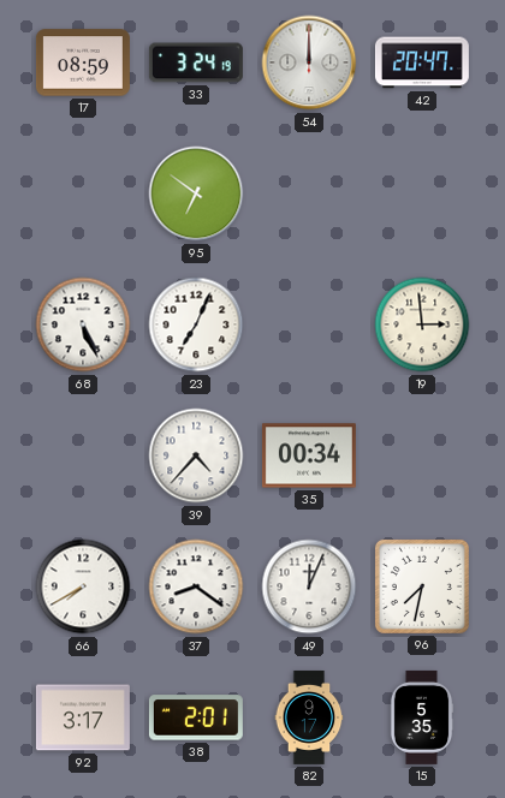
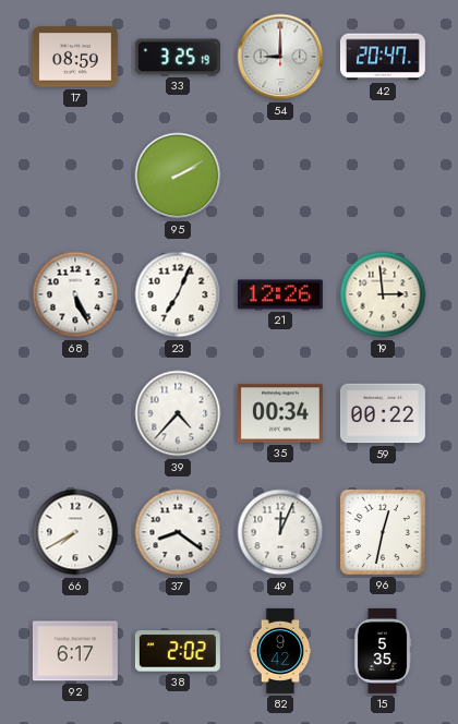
33: 3:24 -> 3:25
54: 12:00 -> 9:00
95: 6:51 -> 2:10
21: none -> 12:26
59: none -> 00:22
96: 7:32 -> 12:32
92: 3:17 -> 6:17
38: 2:01 -> 2:02
82: 9:17 -> 9:42
